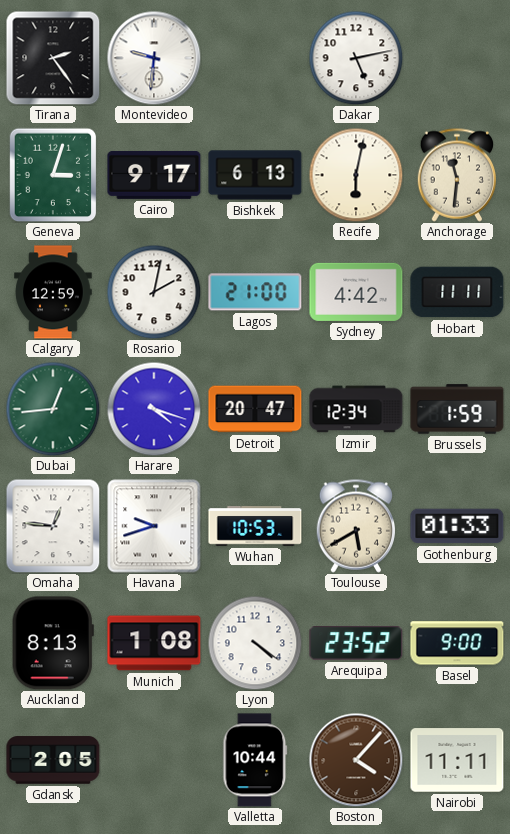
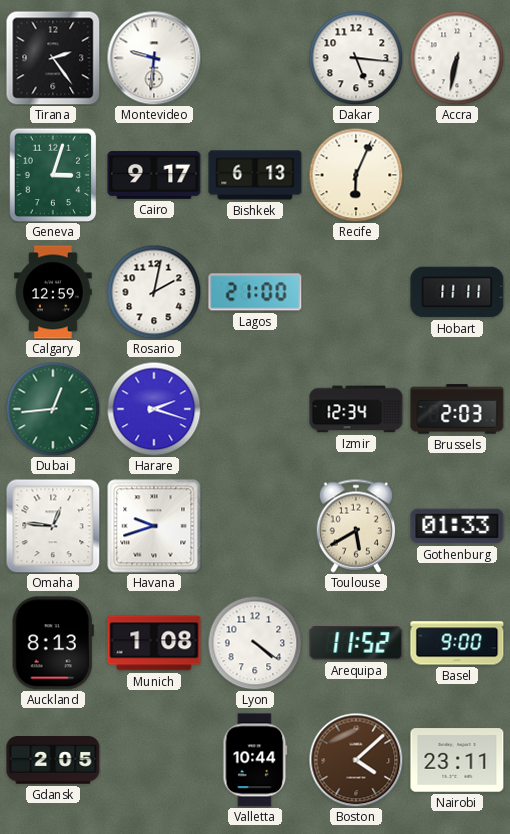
Dakar: 5:13 -> 5:16
Accra: none -> 6:32
Recife: 6:02 -> 6:04
Anchorage: 11:31 -> none
Sydney: 4:42 -> none
Harare: 4:18 -> 2:18
Detroit: 20:47 -> none
Brussels: 1:59 -> 2:03
Wuhan: 10:53 -> none
Arequipa: 23:52 -> 11:52
Boston: 4:07 -> 4:08
Nairobi: 11:11 -> 23:11
